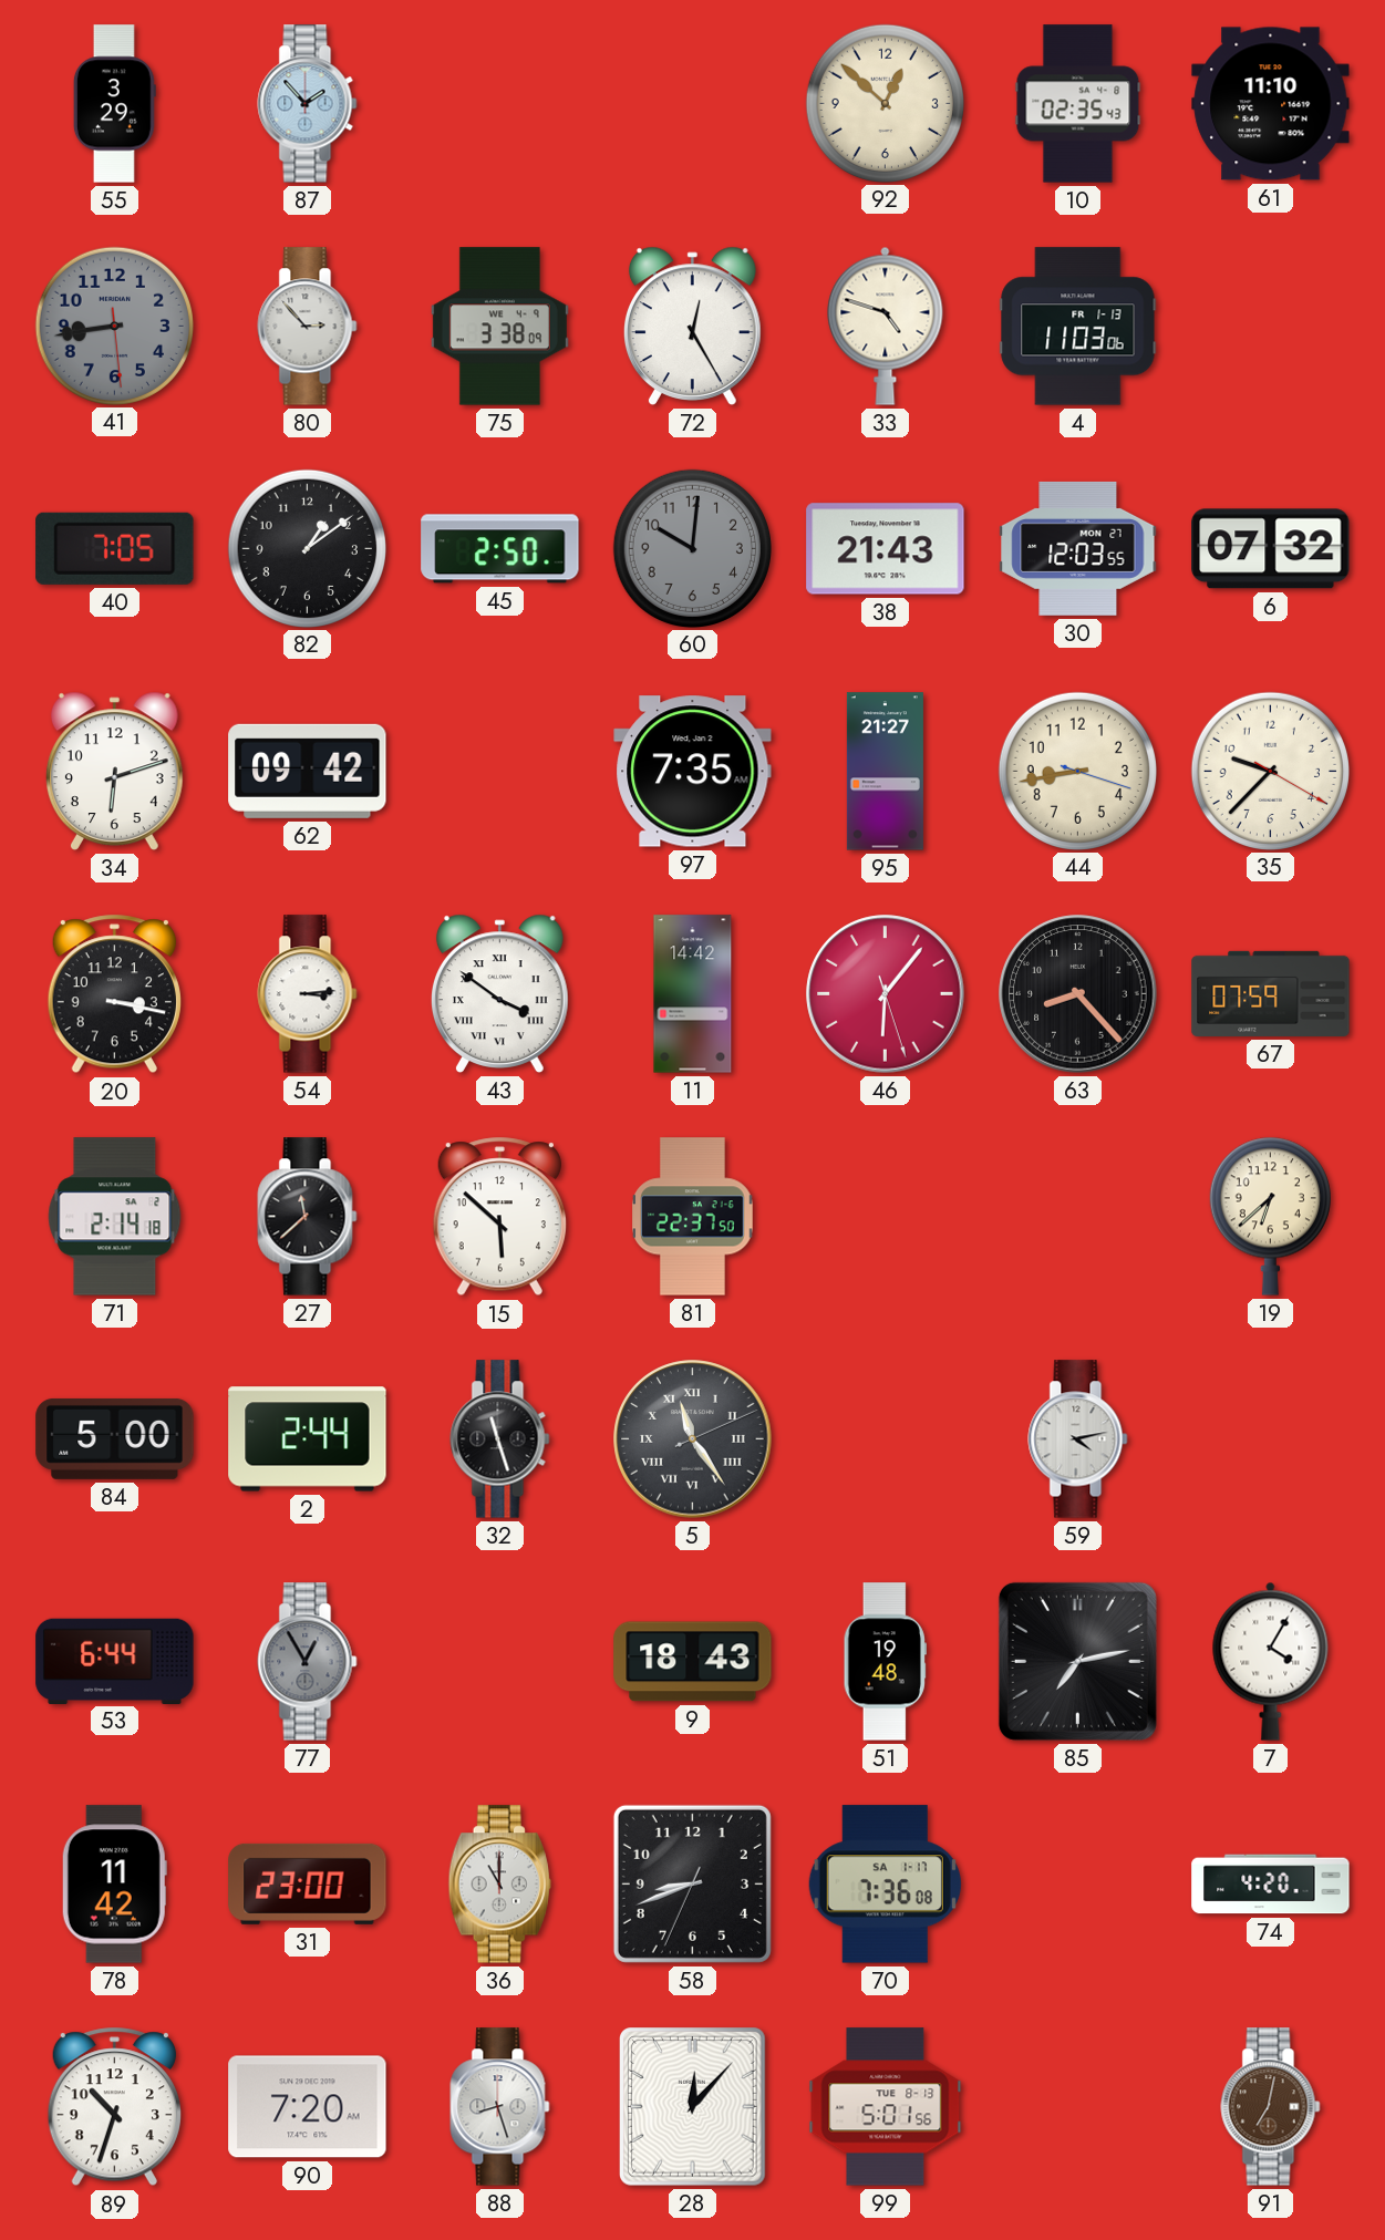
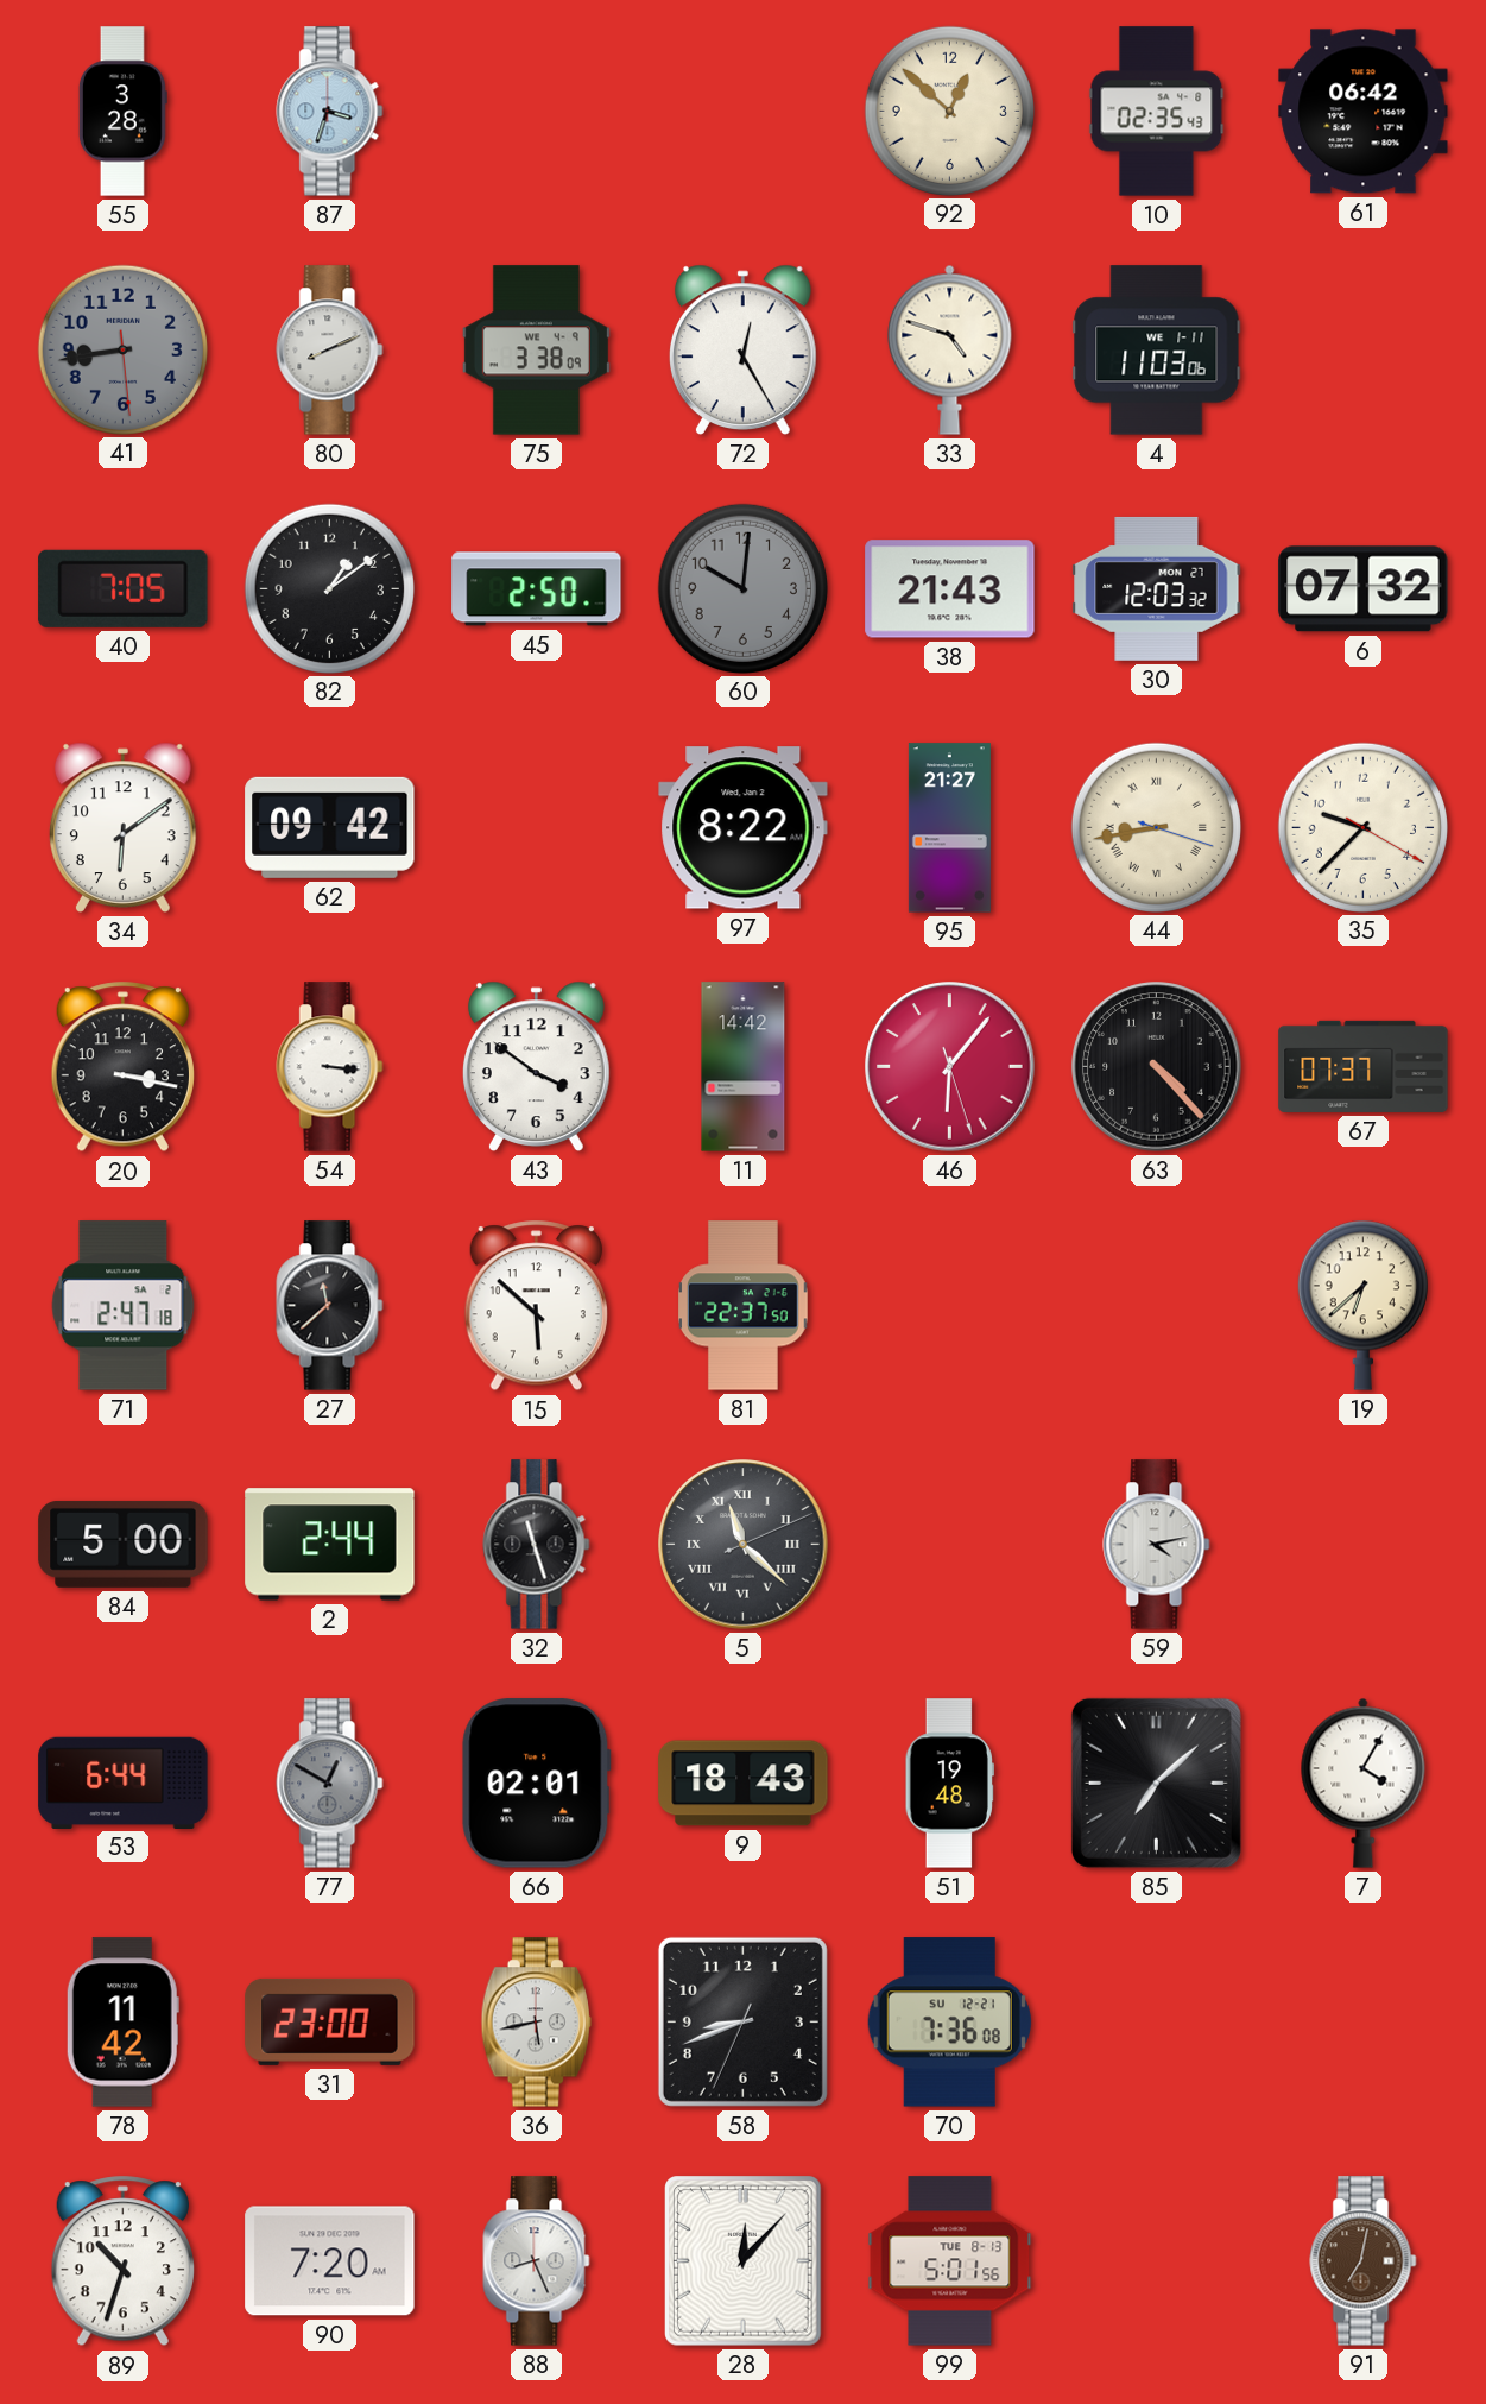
55: 3:29 -> 3:28
87: 1:53 -> 3:33
61: 11:10 -> 06:42
80: 2:53 -> 8:11
4 date: FR 1-13 -> WE 1-11
30: 12:03:55 -> 12:03:32
34: 6:12 -> 6:09
97: 7:35 -> 8:22
44 numerals: Arabic -> Roman
54: 3:14 -> 3:16
43 numerals: Roman -> Arabic
63: 8:23 -> 4:23
67: 07:59 -> 07:37
71: 2:14 -> 2:47
5: 11:24 -> 11:22
77: 12:55 -> 12:50
66: none -> 02:01
85: 7:13 -> 7:08
36: 11:00 -> 5:43
70 date: SA 1-17 -> SU 12-21
74: 4:20 -> none
88: 8:27 -> 8:26
